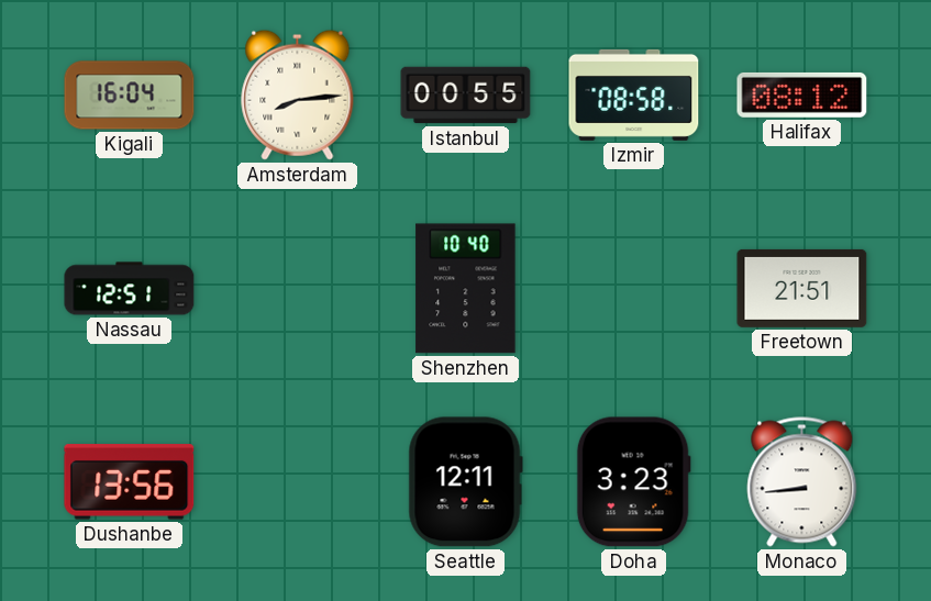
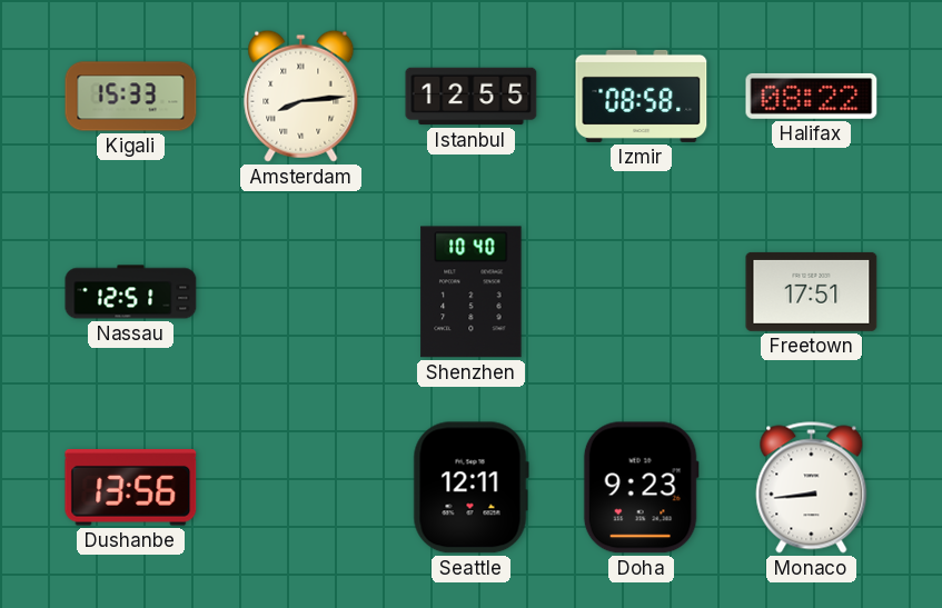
Kigali: 16:04 -> 15:33
Istanbul: 00:55 -> 12:55
Halifax: 08:12 -> 08:22
Freetown: 21:51 -> 17:51
Doha: 3:23 -> 9:23
